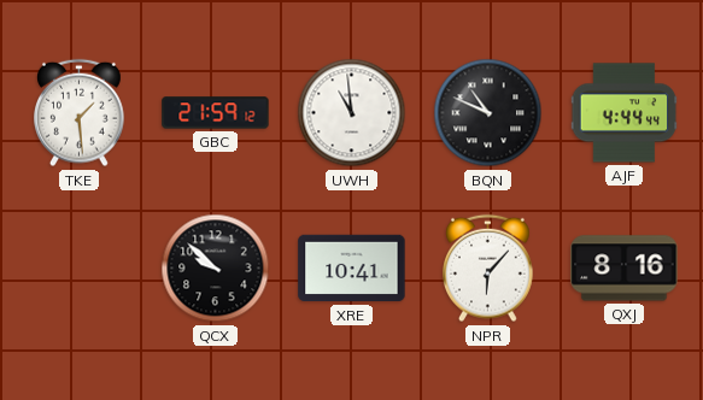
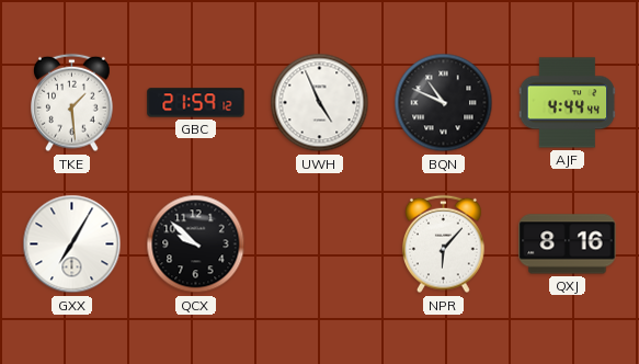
UWH: 10:59 -> 4:56
GXX: none -> 7:05
XRE: 10:41 -> none
